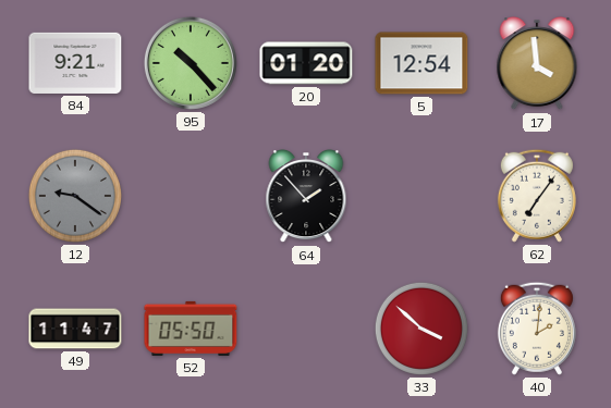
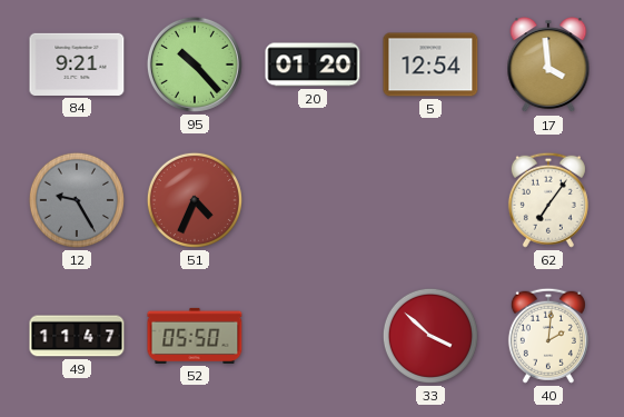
12: 9:21 -> 9:25
51: none -> 4:34
64: 1:53 -> none
